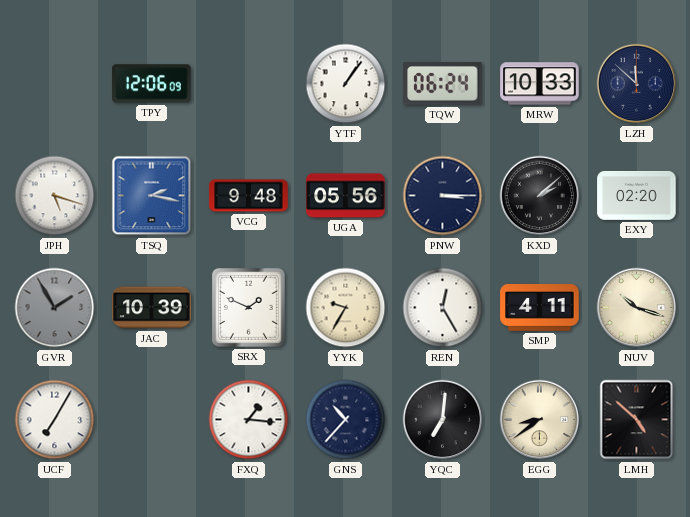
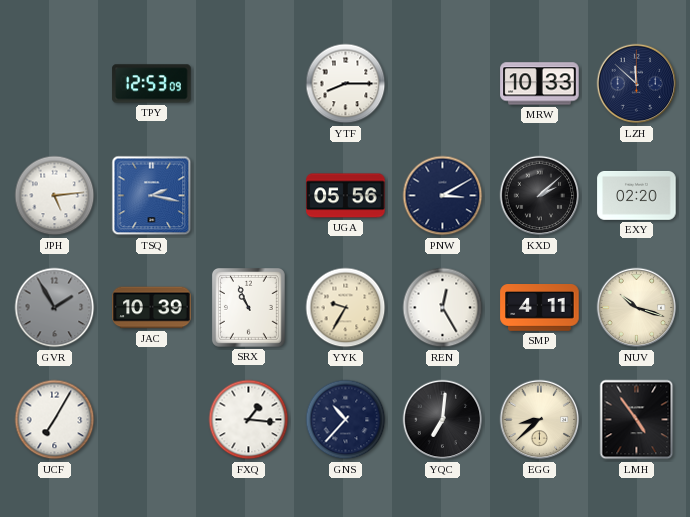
TPY: 12:06 -> 12:53
YTF: 1:06 -> 8:15
TQW: 06:24 -> none
JPH: 5:18 -> 5:14
VCG: 9:48 -> none
PNW: 3:15 -> 3:10
SRX: 1:49 -> 10:56
EGG: 8:39 -> 8:38
LMH: 4:52 -> 4:54
